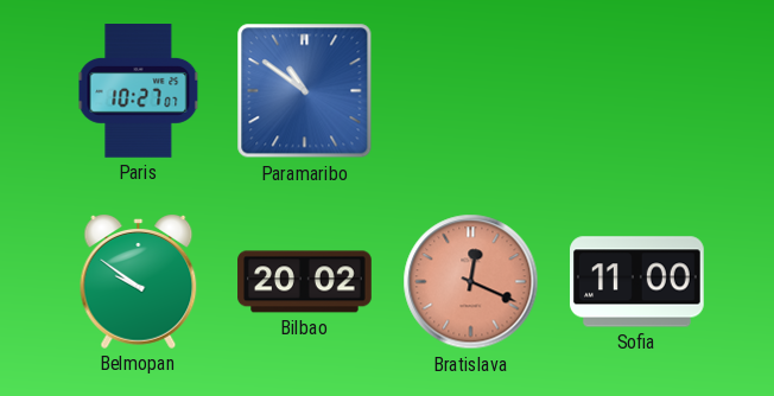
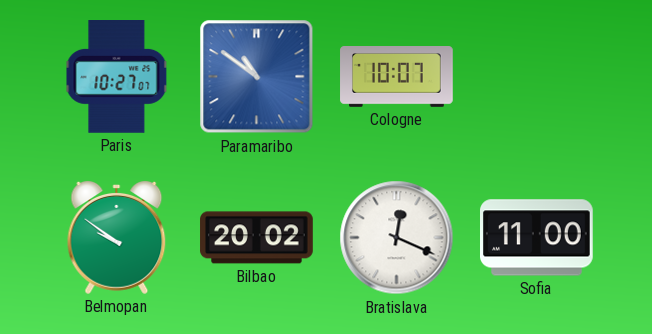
Cologne: none -> 10:07
Bratislava dial: salmon -> white
